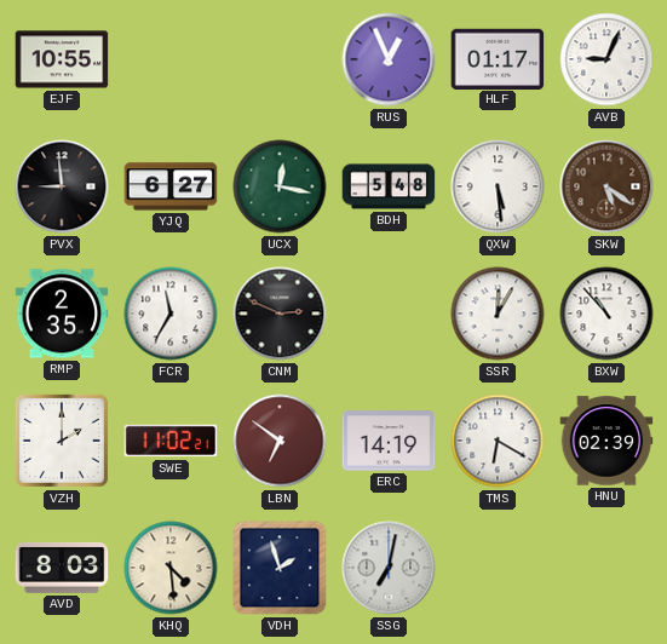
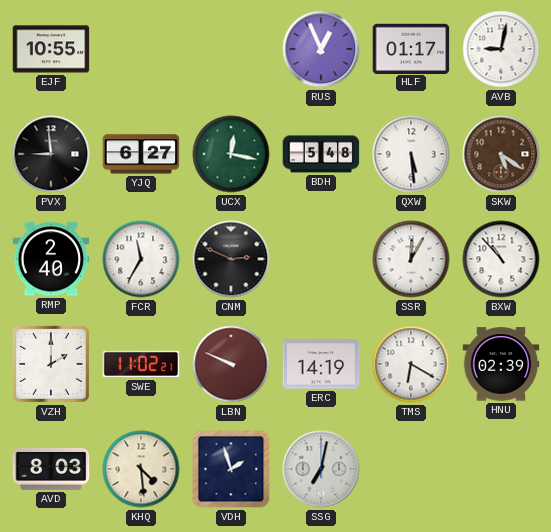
AVB: 9:04 -> 9:02
RMP: 2:35 -> 2:40
LBN: 6:51 -> 9:49
